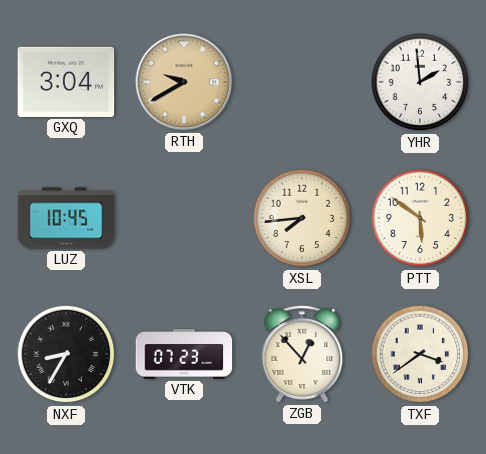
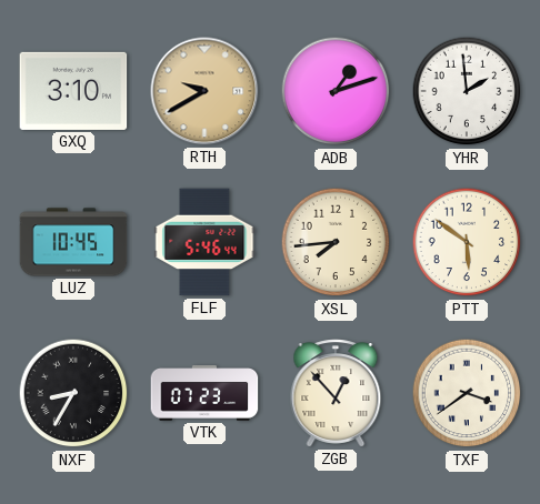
GXQ: 3:04 -> 3:10
ADB: none -> 1:12
FLF: none -> 5:46
